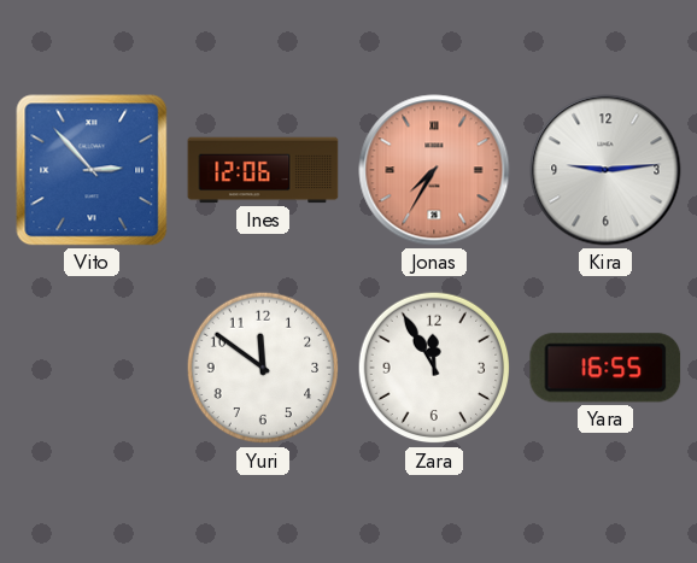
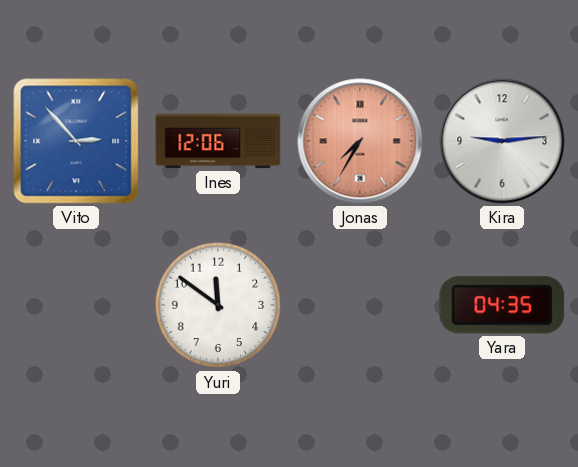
Zara: 11:55 -> none
Yara: 16:55 -> 04:35
